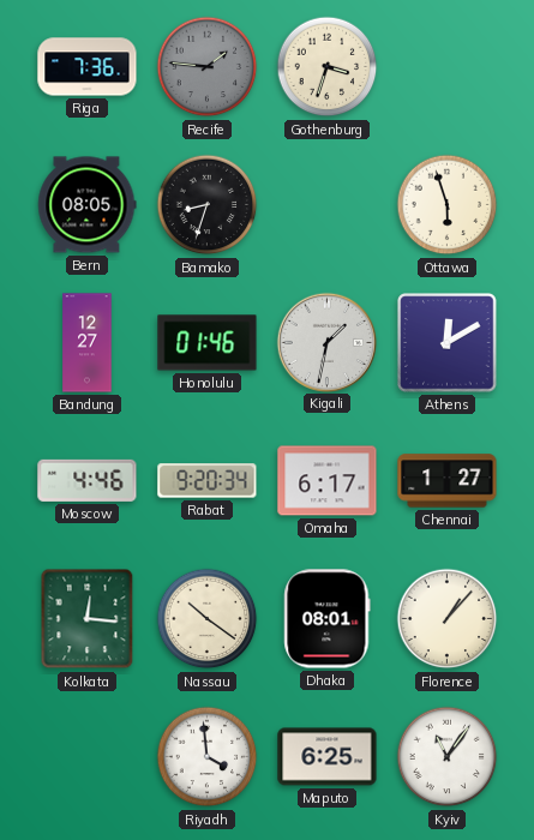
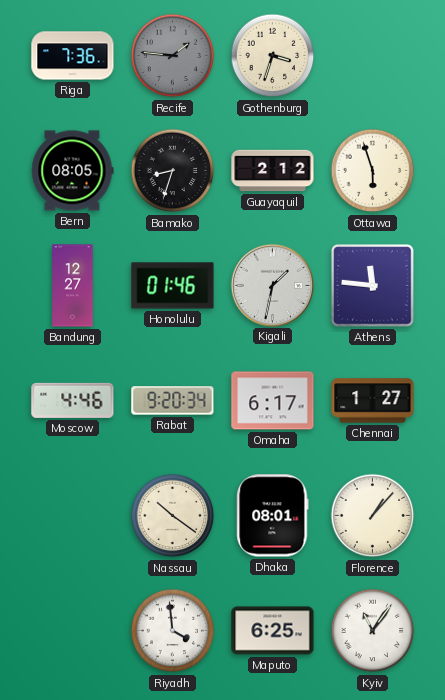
Guayaquil: none -> 2:12
Athens: 12:10 -> 11:46
Kolkata: 12:16 -> none
